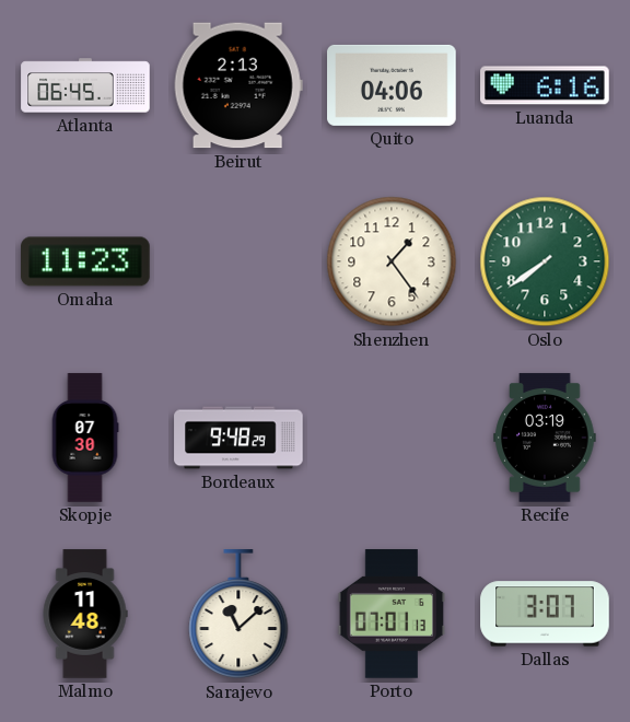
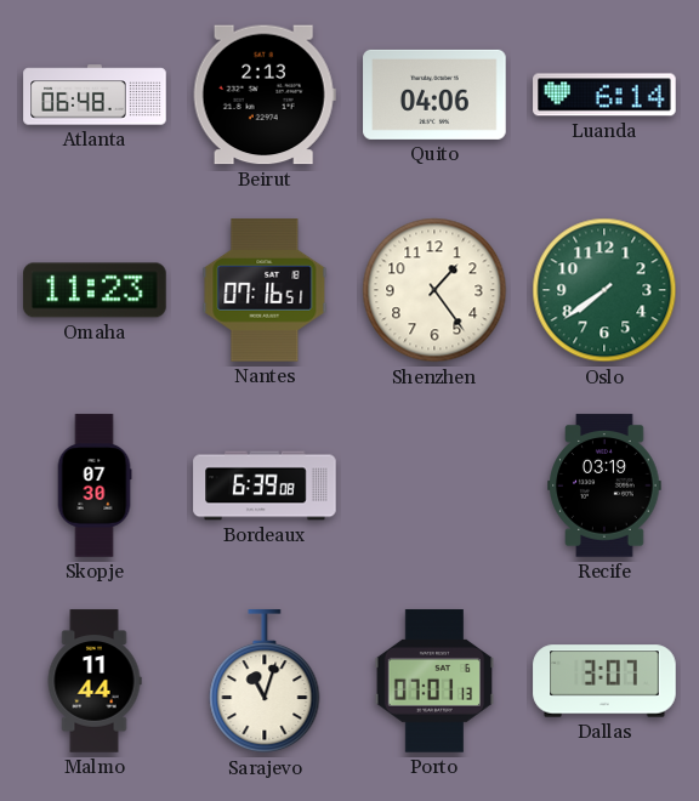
Atlanta: 06:45 -> 06:48
Luanda: 6:16 -> 6:14
Nantes: none -> 07:16
Bordeaux: 9:48 -> 6:39
Malmo: 11:48 -> 11:44
Sarajevo: 11:08 -> 11:03
